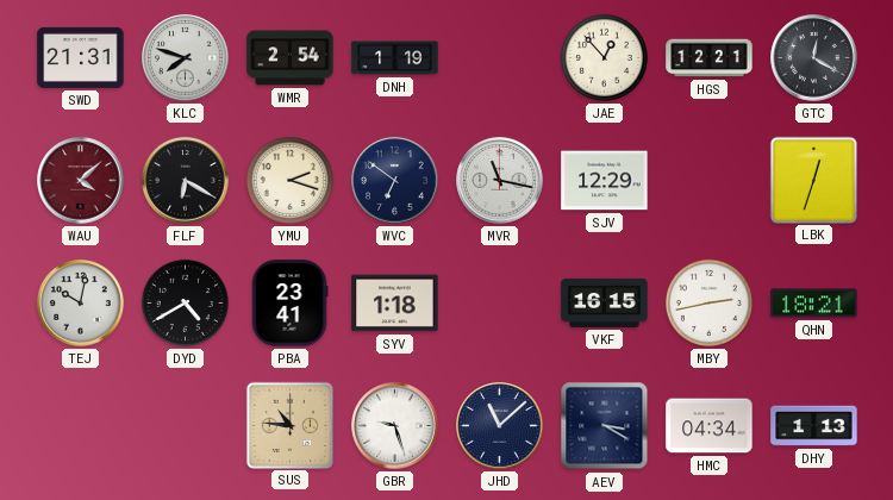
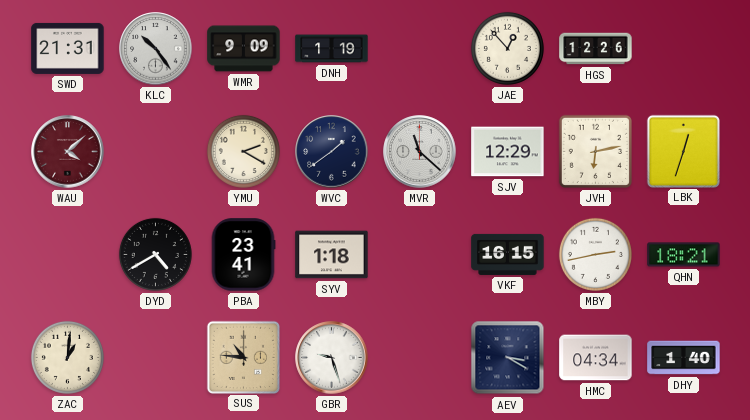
KLC: 7:48 -> 10:24
WMR: 2:54 -> 9:09
HGS: 12:21 -> 12:26
GTC: 12:20 -> none
FLF: 6:20 -> none
YMU: 2:18 -> 2:20
WVC: 6:51 -> 1:39
MVR: 11:17 -> 11:22
JVH: none -> 6:13
TEJ: 10:02 -> none
ZAC: none -> 1:01
JHD: 11:08 -> none
DHY: 1:13 -> 1:40
